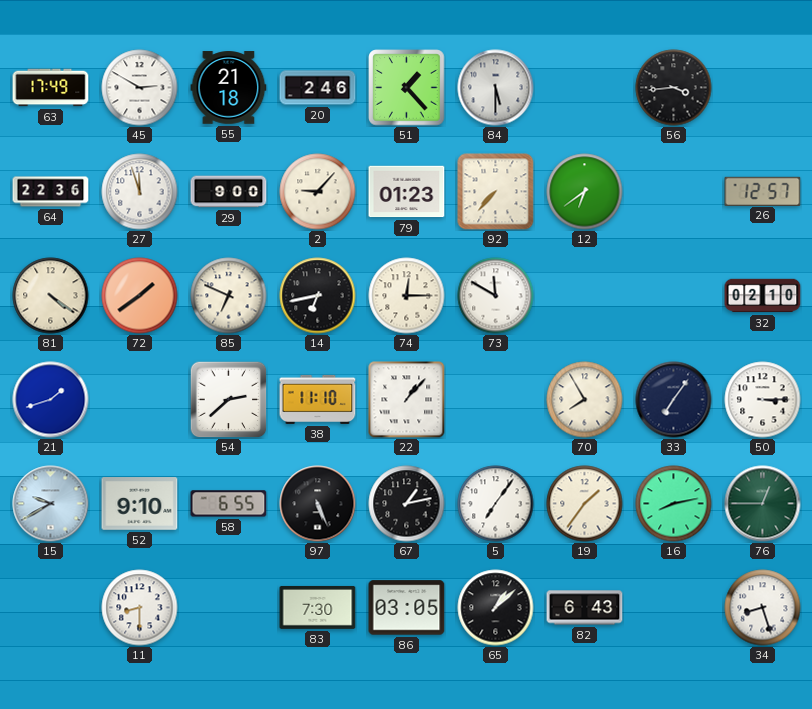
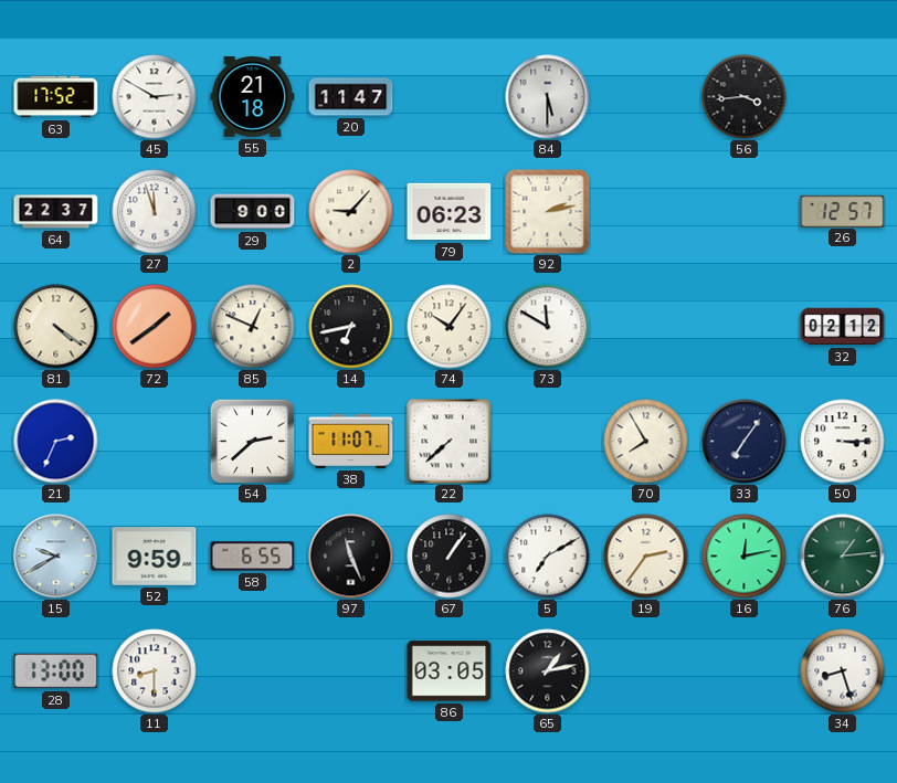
63: 17:49 -> 17:52
20: 2:46 -> 11:47
51: 1:23 -> none
64: 22:36 -> 22:37
79: 01:23 -> 06:23
92: 7:37 -> 2:13
12: 6:39 -> none
85: 6:49 -> 12:49
74: 12:15 -> 10:06
32: 02:10 -> 02:12
21: 1:42 -> 2:34
38: 11:10 -> 11:07
22: 1:07 -> 7:38
52: 9:10 -> 9:59
97: 5:26 -> 11:26
67: 1:13 -> 1:06
5: 7:06 -> 7:10
19: 1:36 -> 2:36
16: 8:13 -> 12:13
76: 12:45 -> 1:14
28: none -> 13:00
83: 7:30 -> none
65: 1:08 -> 1:13
82: 6:43 -> none
